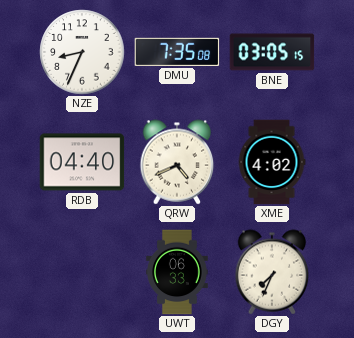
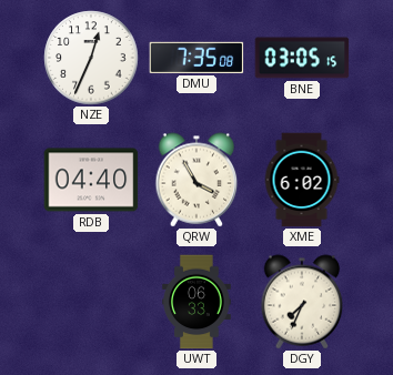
NZE: 8:34 -> 12:34
QRW: 4:41 -> 3:55
XME: 4:02 -> 6:02
